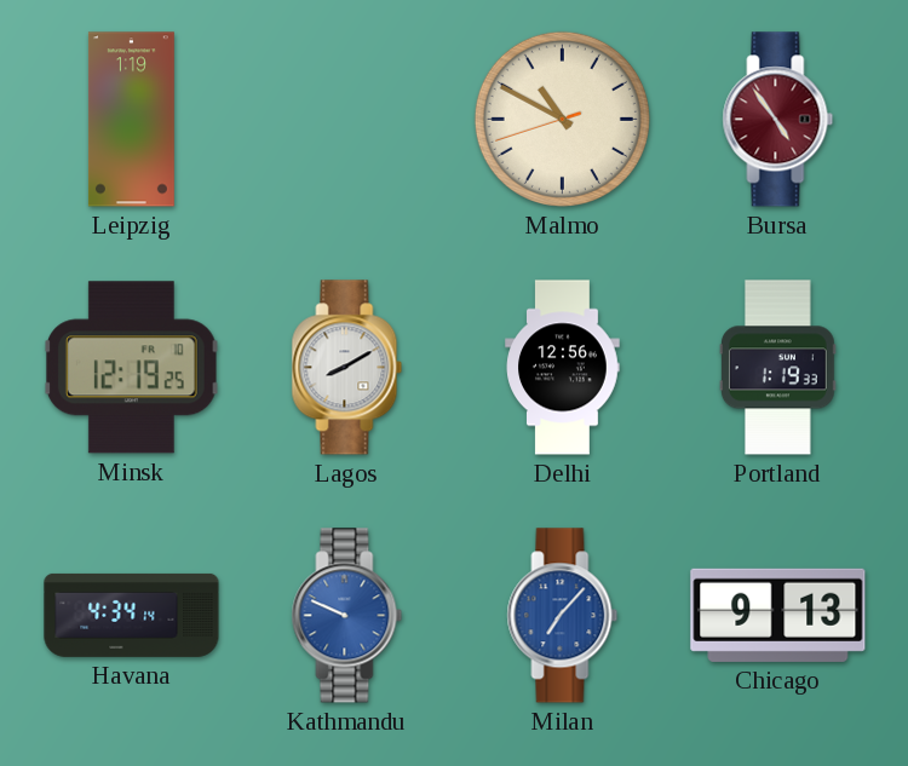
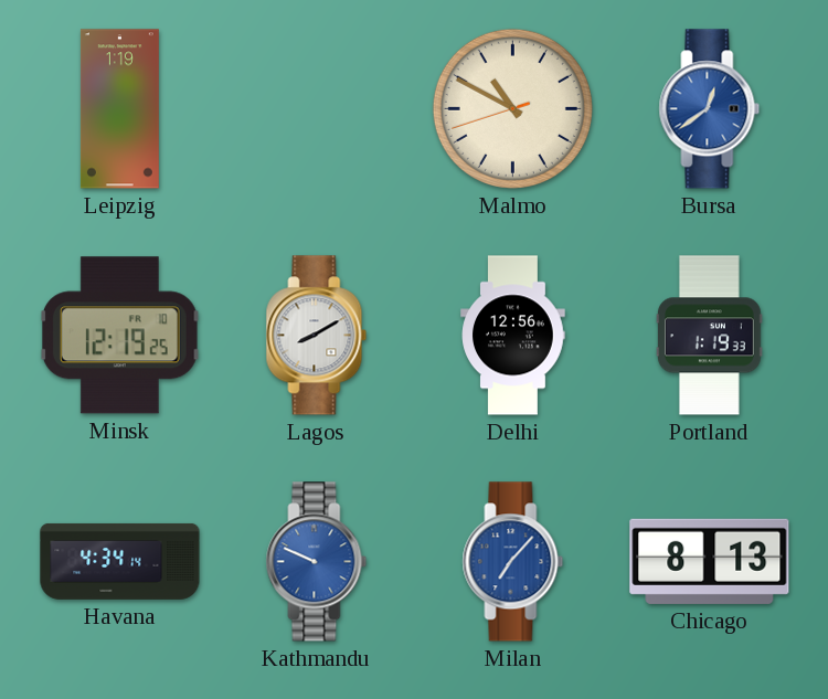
Bursa: 4:54 -> 12:39
Bursa dial: burgundy -> blue
Chicago: 9:13 -> 8:13
